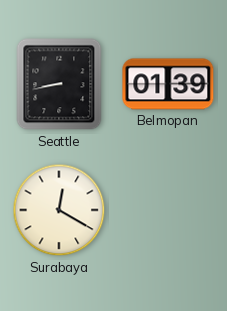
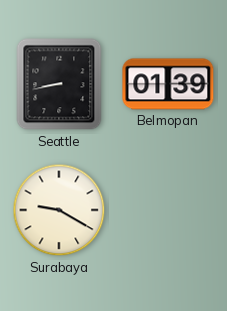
Surabaya: 12:20 -> 9:20
